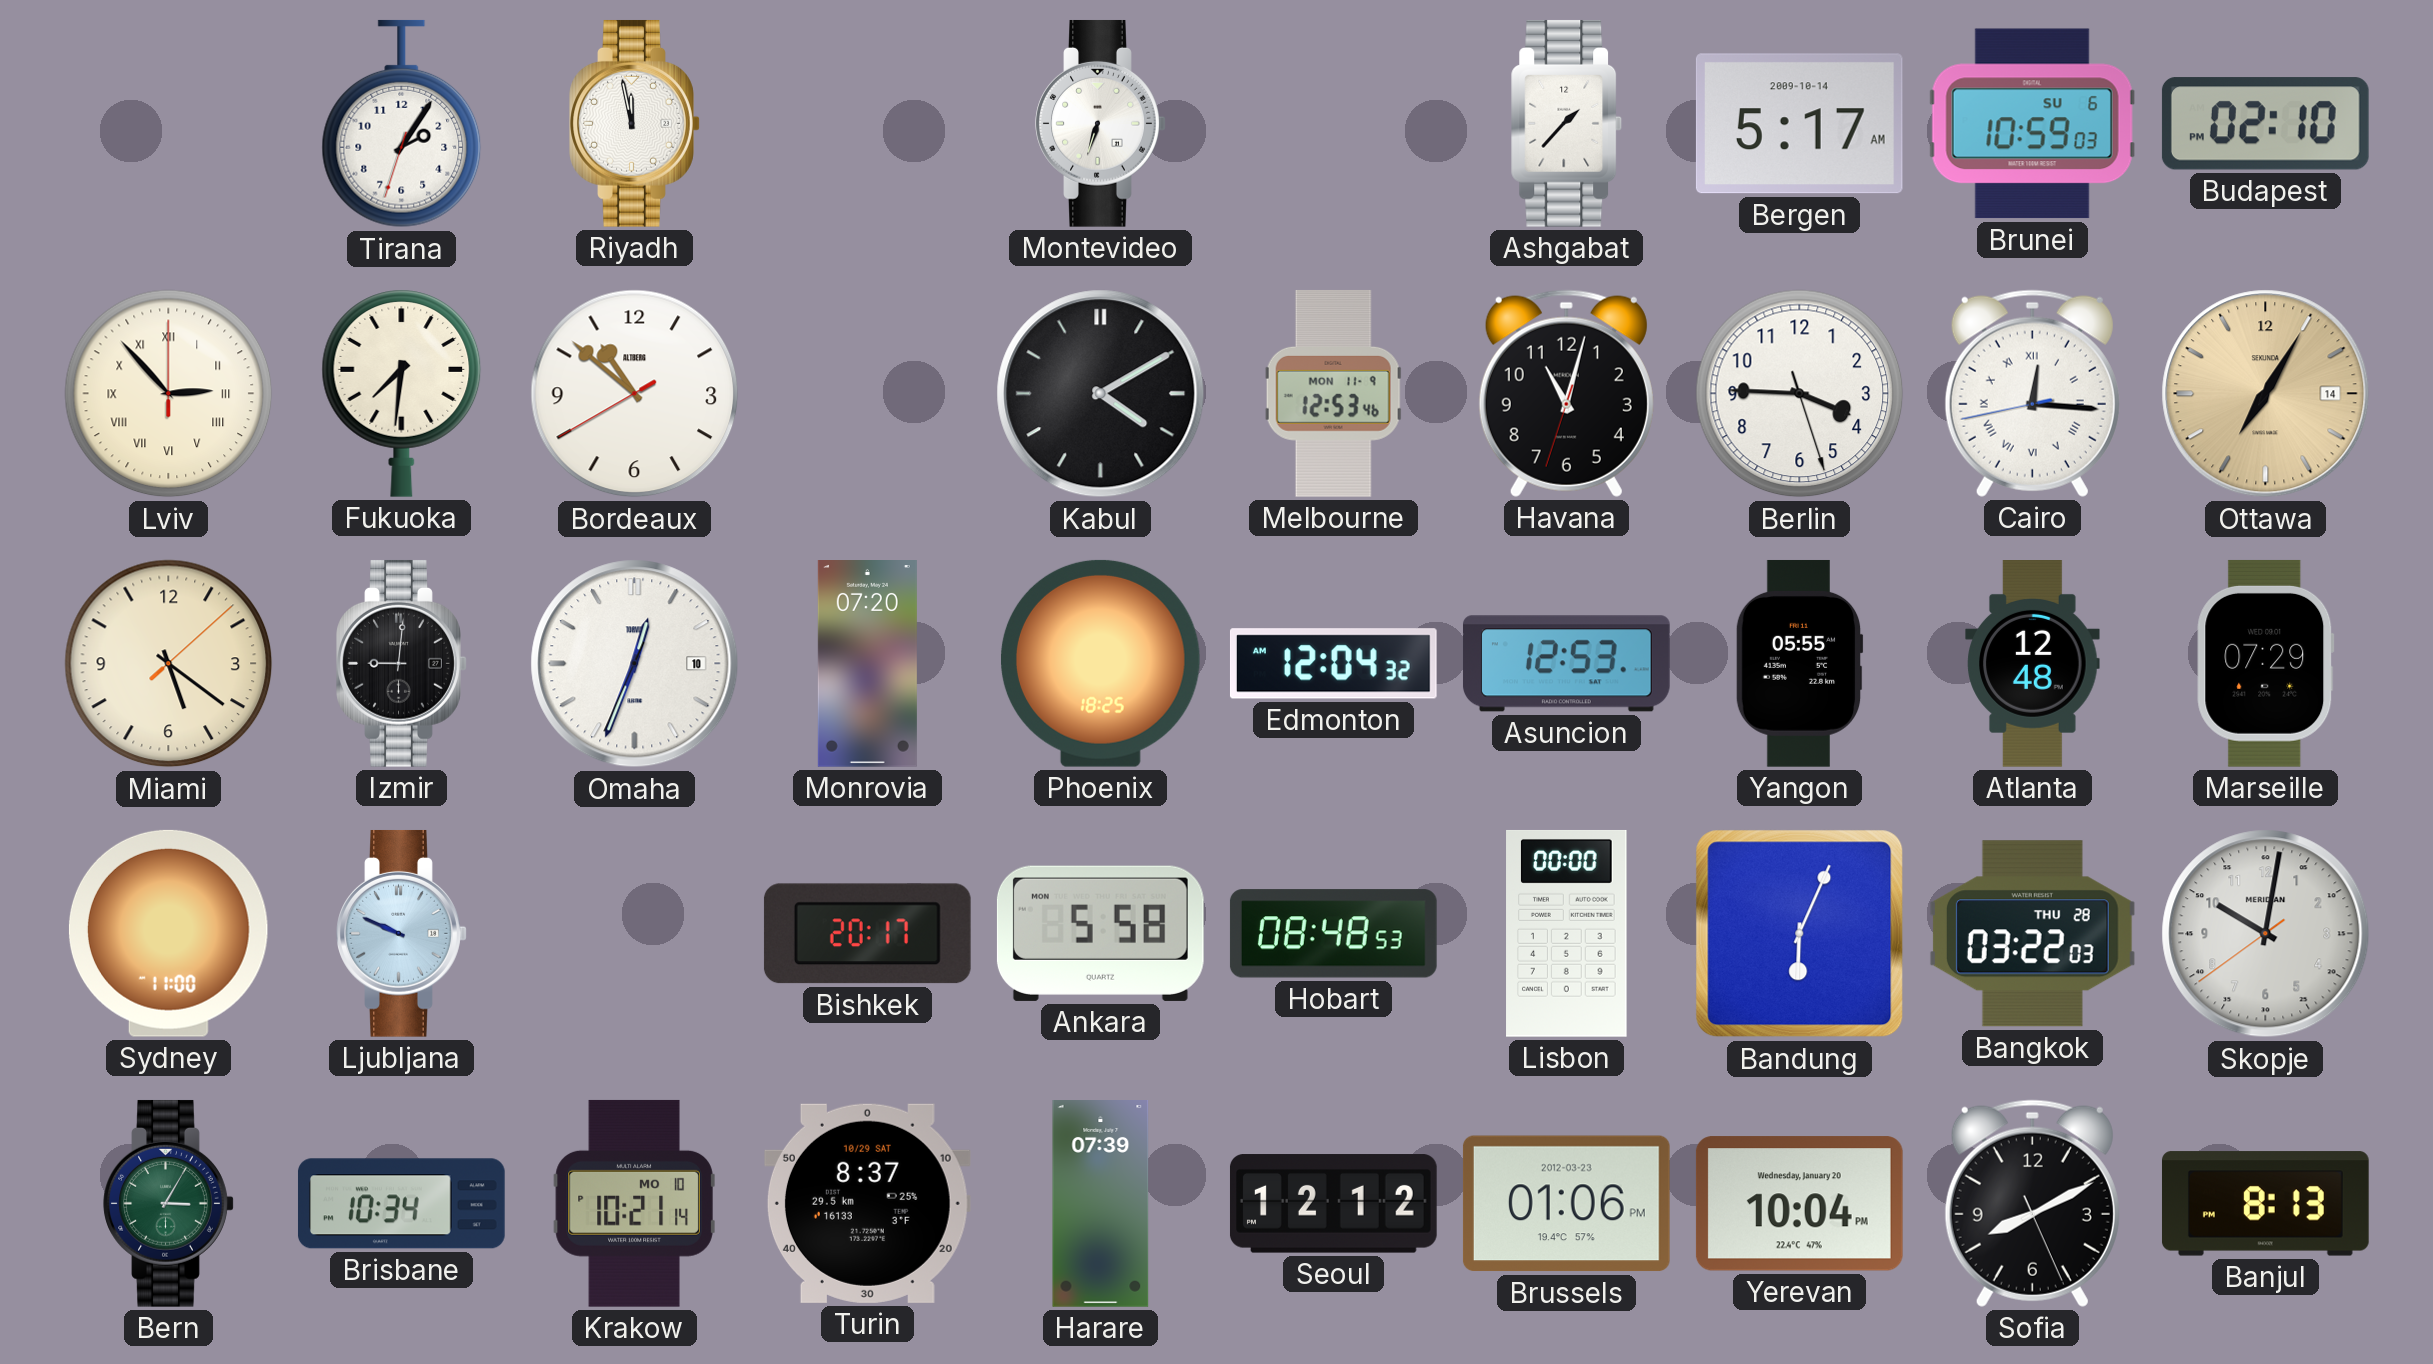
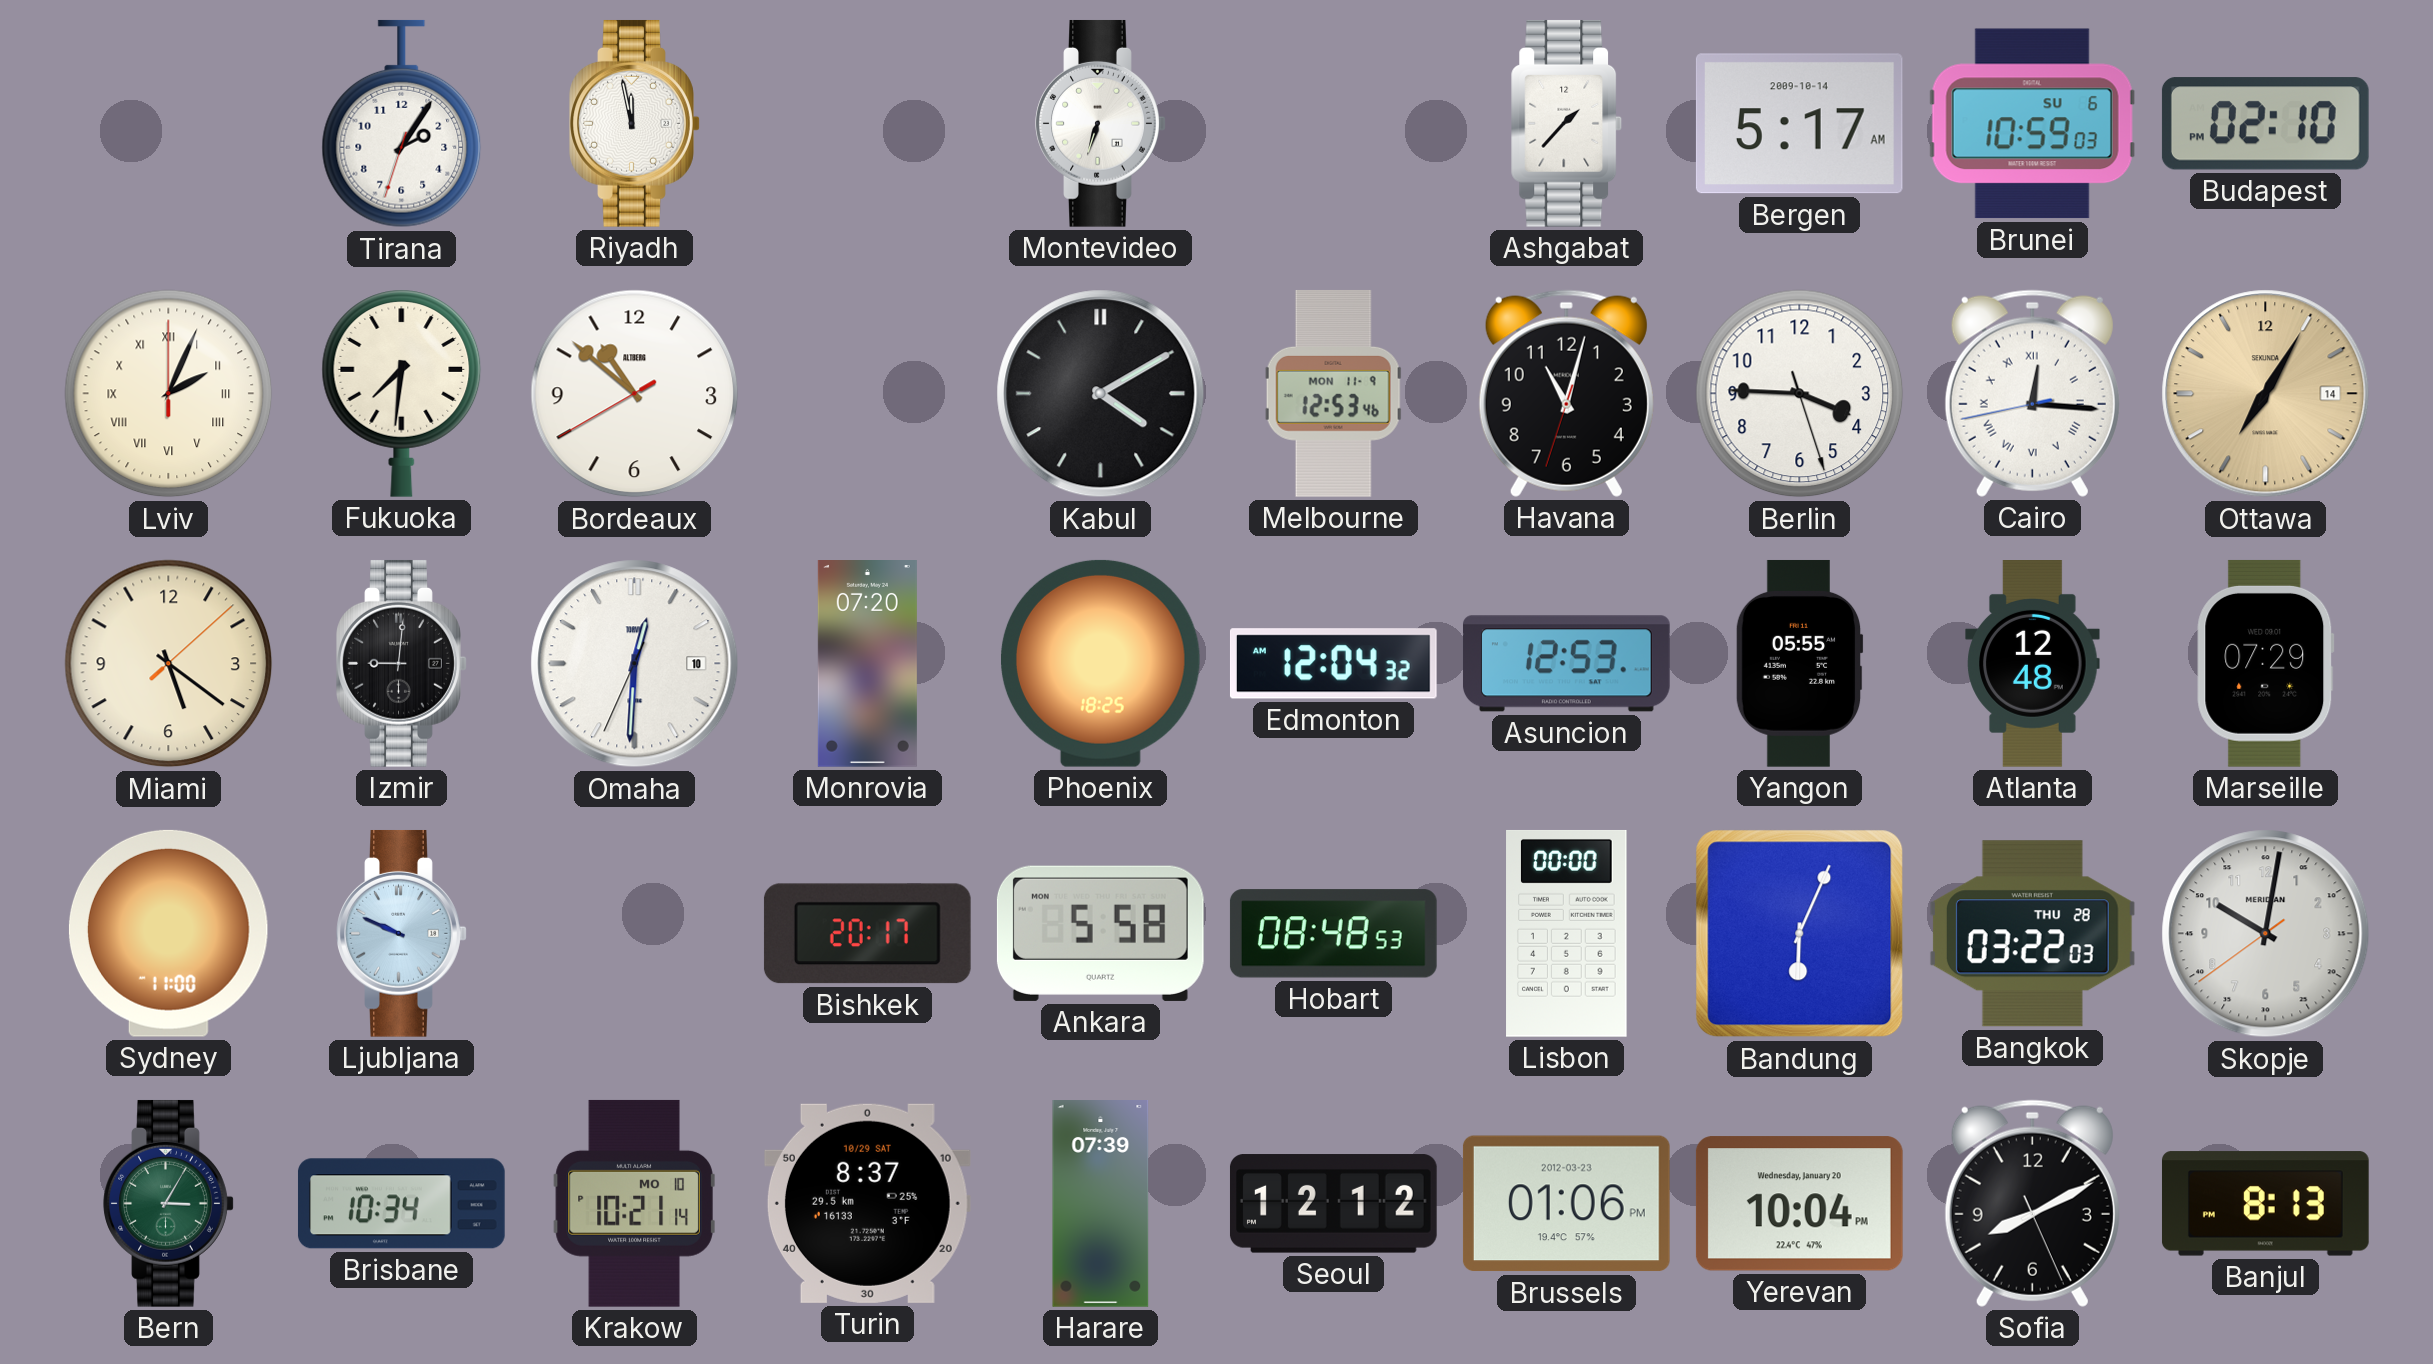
Lviv: 2:53 -> 2:04
Omaha: 12:33 -> 12:30
